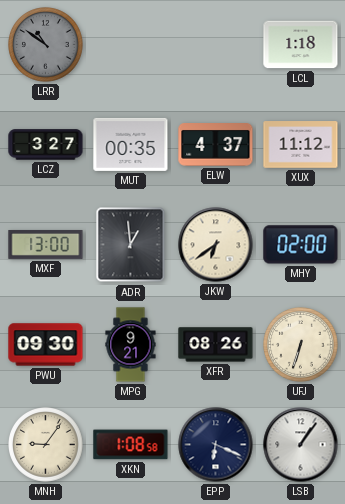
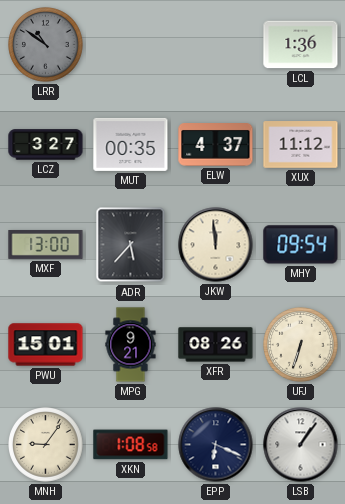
LCL: 1:18 -> 1:36
ADR: 12:59 -> 5:37
JKW: 6:39 -> 11:59
MHY: 02:00 -> 09:54
PWU: 09:30 -> 15:01
